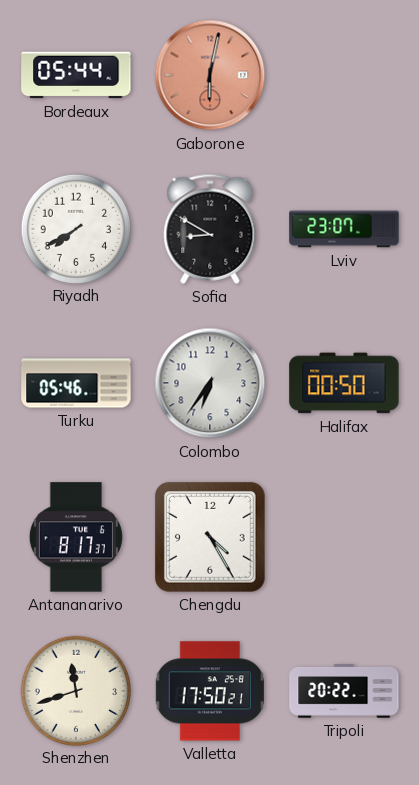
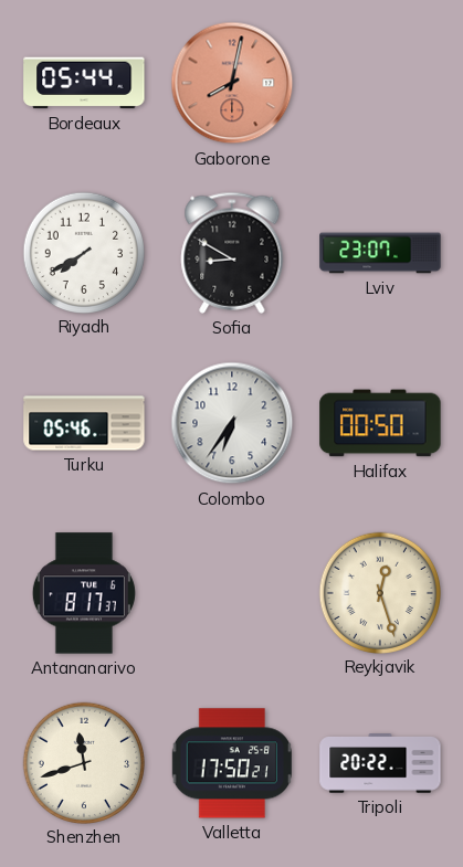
Gaborone: 6:02 -> 8:02
Chengdu: 4:25 -> none
Reykjavik: none -> 12:27
